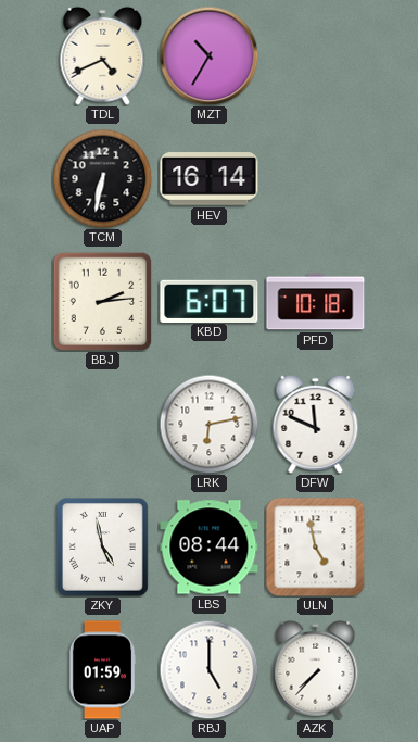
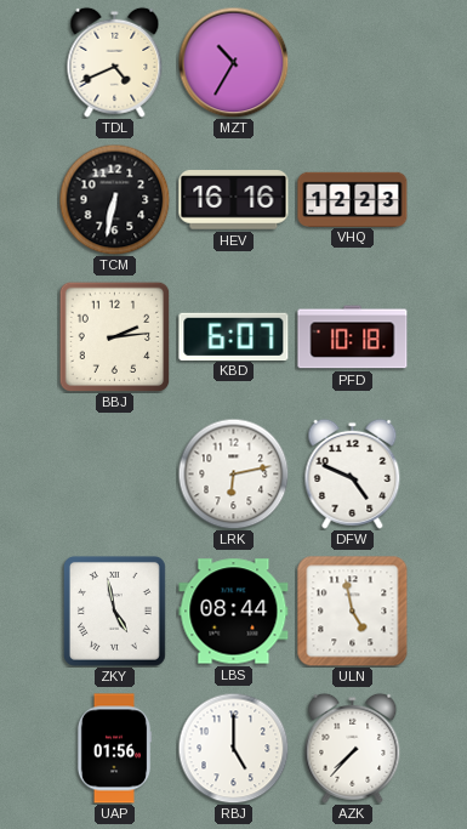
HEV: 16:14 -> 16:16
VHQ: none -> 12:23
DFW: 11:49 -> 4:49
UAP: 01:59 -> 01:56
